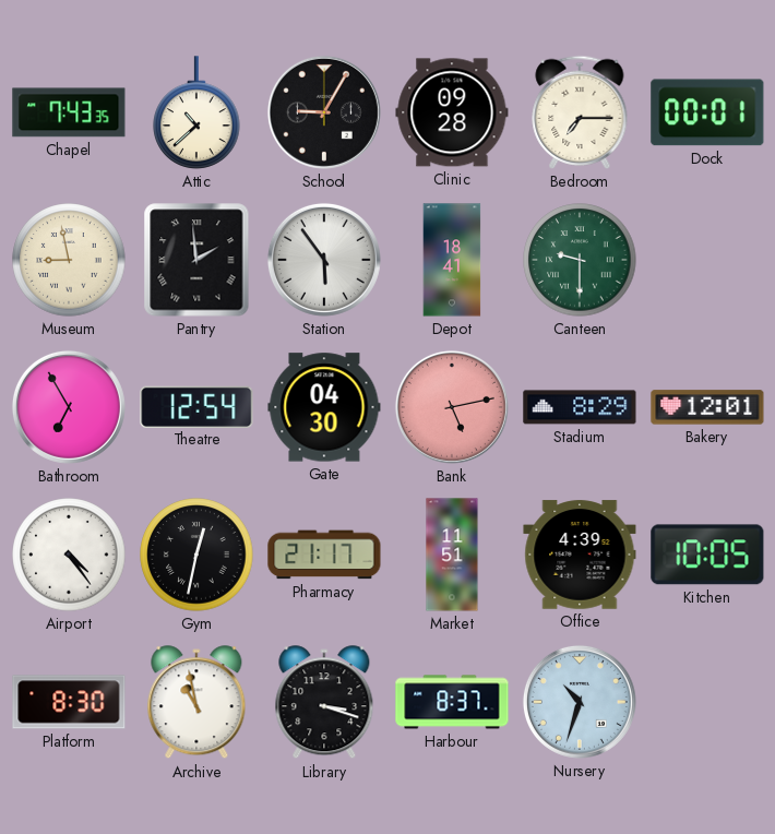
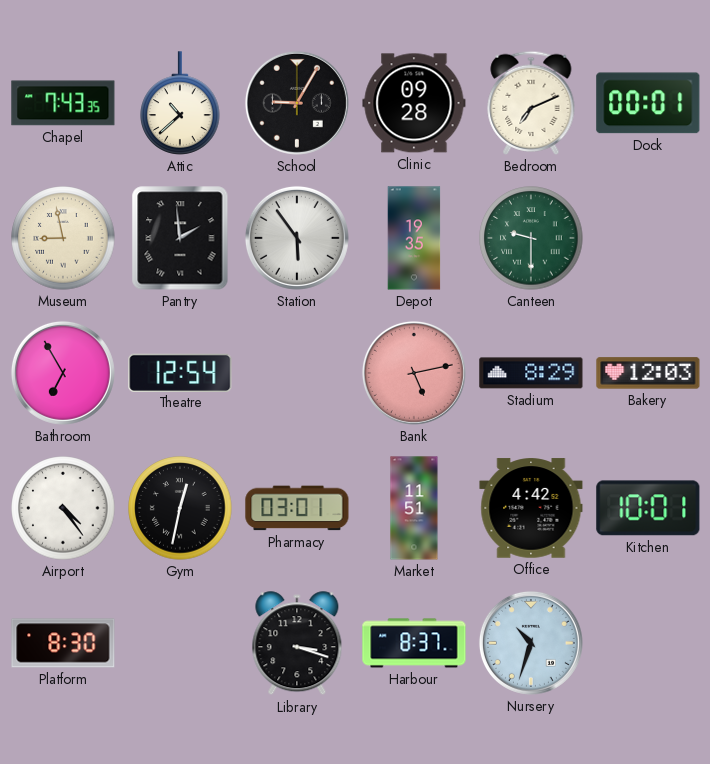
Bedroom: 7:15 -> 7:11
Depot: 18:41 -> 19:35
Gate: 04:30 -> none
Bakery: 12:01 -> 12:03
Pharmacy: 21:17 -> 03:01
Office: 4:39 -> 4:42
Kitchen: 10:05 -> 10:01
Archive: 10:58 -> none
